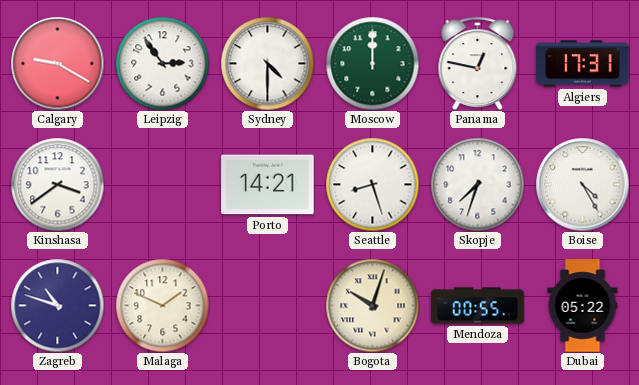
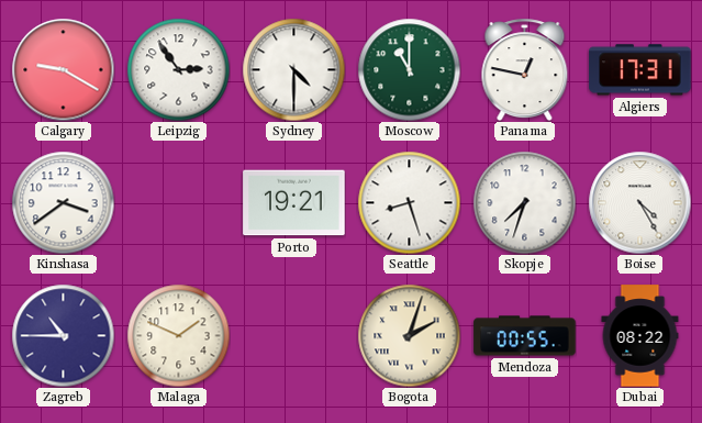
Moscow: 12:00 -> 11:00
Porto: 14:21 -> 19:21
Zagreb: 10:48 -> 10:45
Bogota: 10:03 -> 2:03
Dubai: 05:22 -> 08:22
